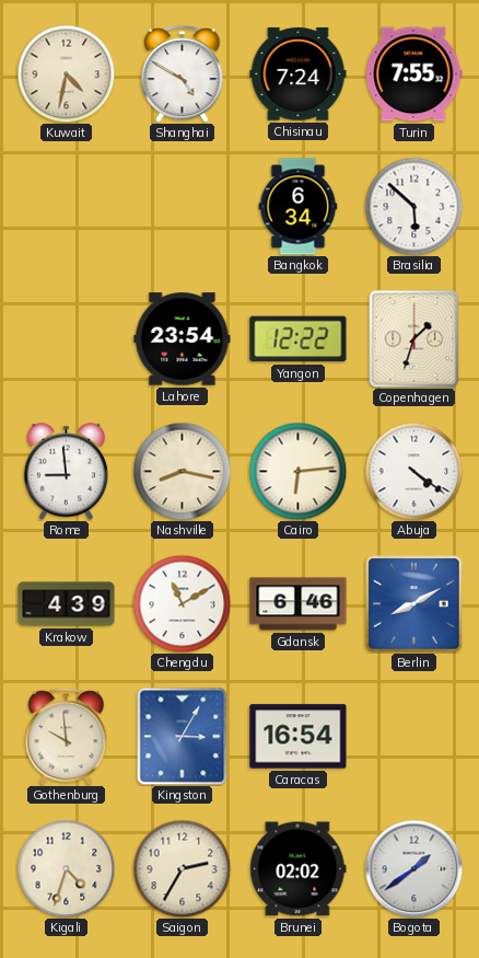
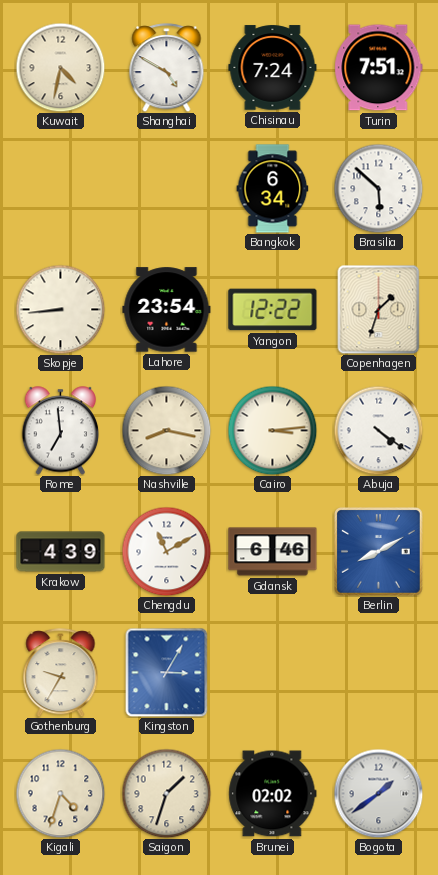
Turin: 7:55 -> 7:51
Skopje: none -> 8:44
Rome: 8:59 -> 6:59
Cairo: 6:14 -> 3:14
Gothenburg: 9:59 -> 9:35
Caracas: 16:54 -> none
Saigon: 2:35 -> 1:33
